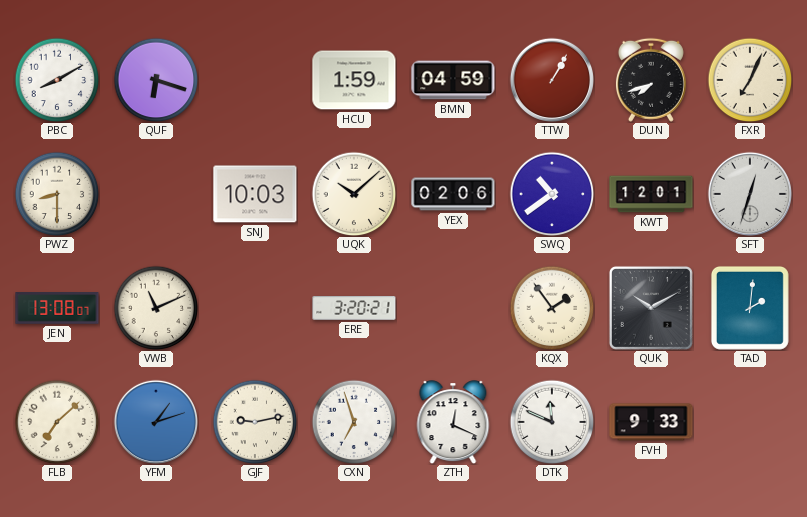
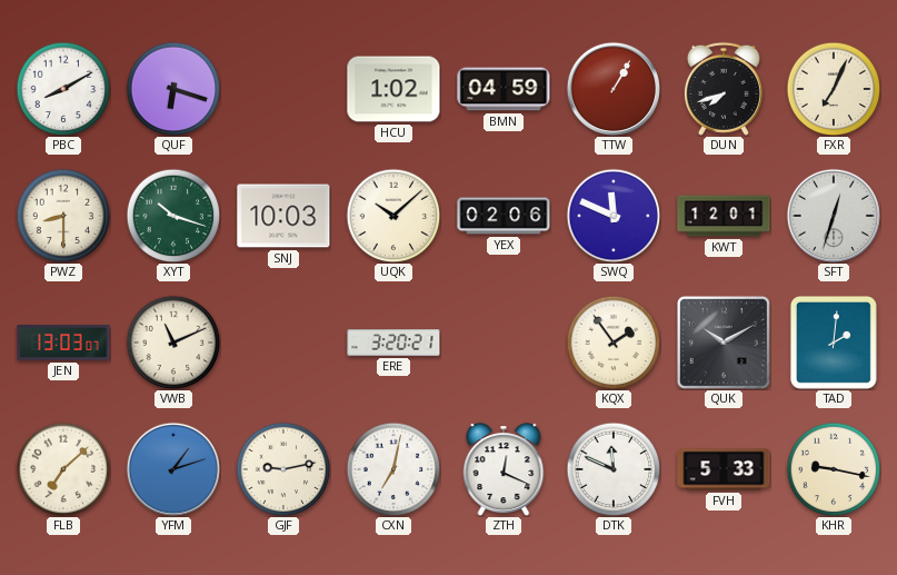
HCU: 1:59 -> 1:02
XYT: none -> 10:18
SWQ: 10:39 -> 11:49
JEN: 13:08 -> 13:03
CXN: 6:57 -> 7:02
FVH: 9:33 -> 5:33
KHR: none -> 9:17
